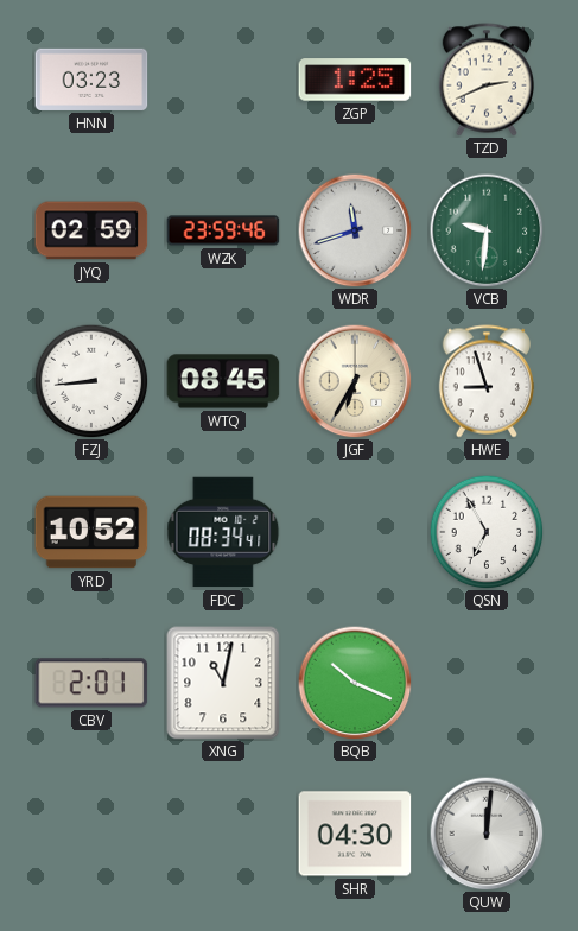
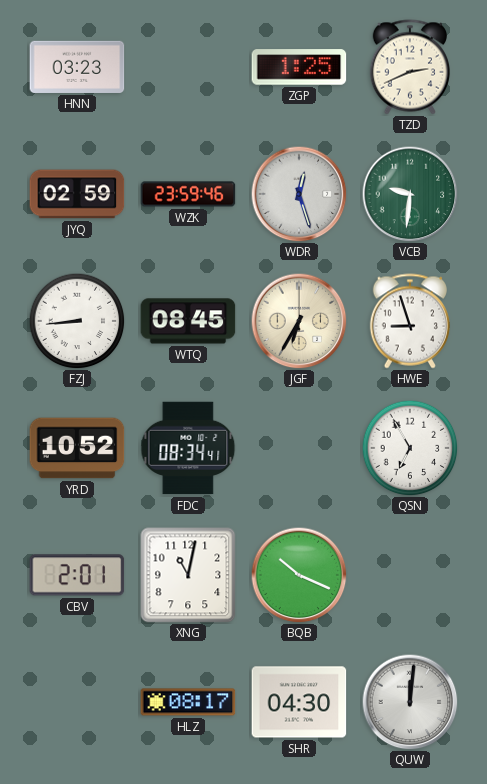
WDR: 11:42 -> 12:27
HLZ: none -> 08:17
